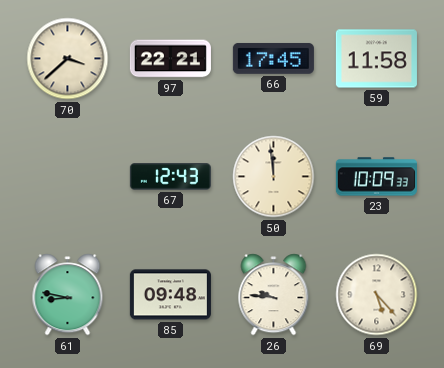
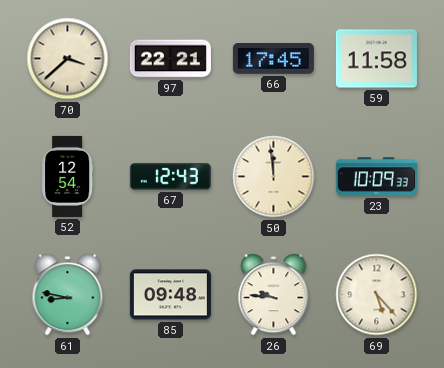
52: none -> 12:54
